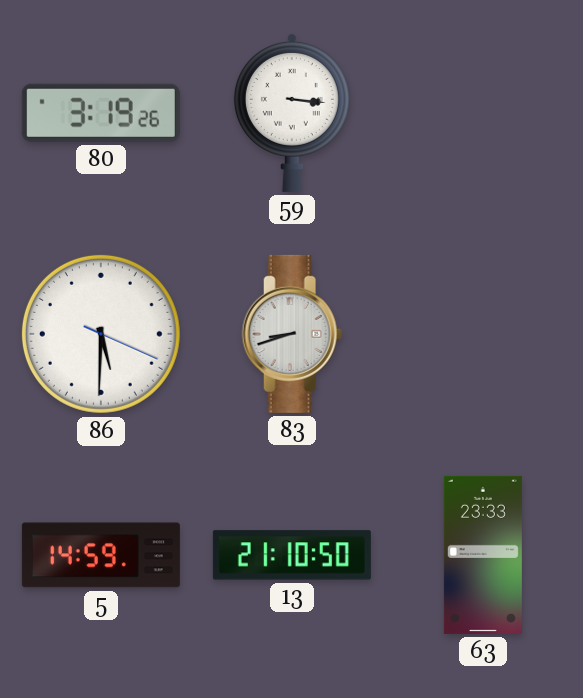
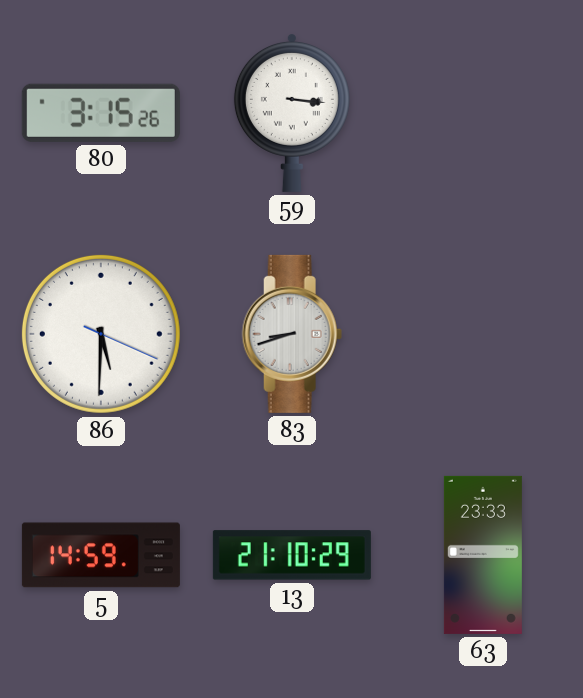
80: 3:19 -> 3:15
13: 21:10:50 -> 21:10:29
